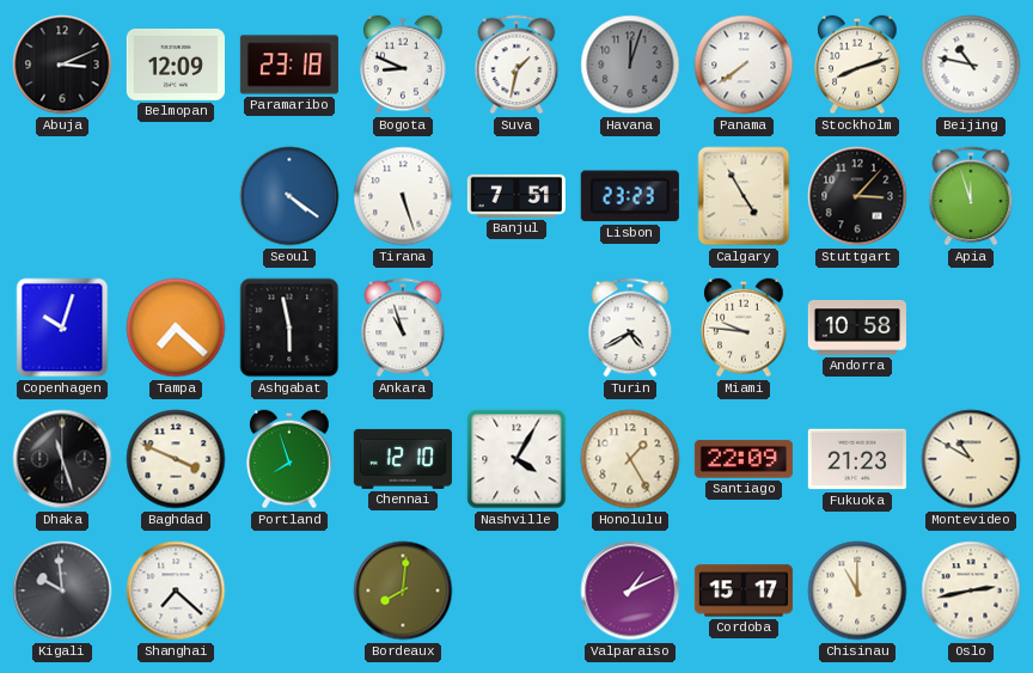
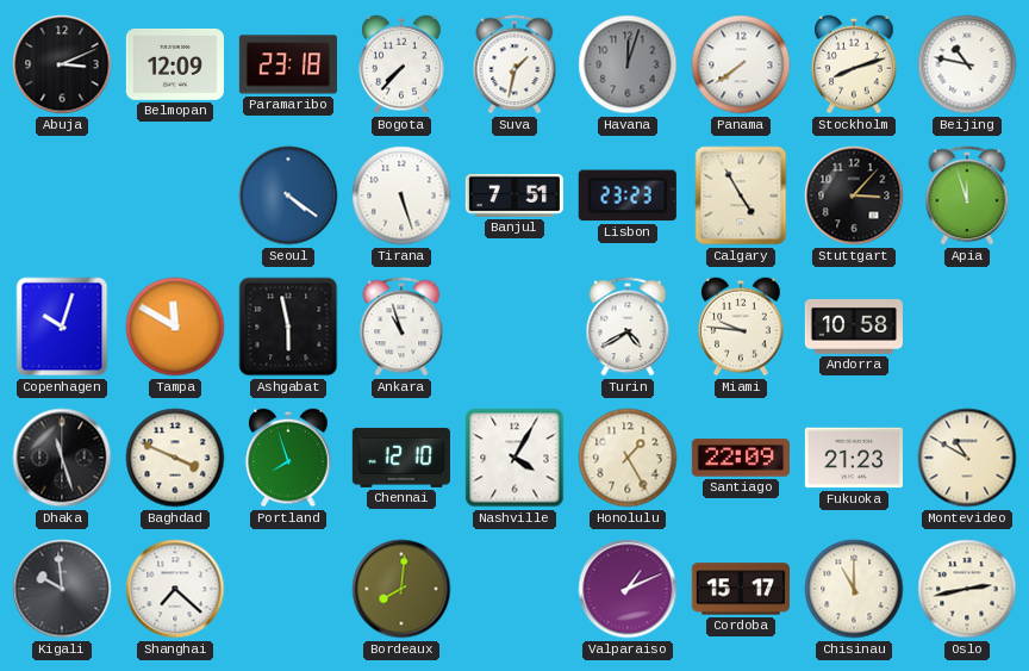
Bogota: 8:49 -> 7:37
Tampa: 7:22 -> 11:50
